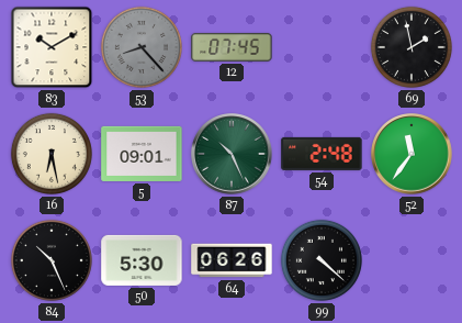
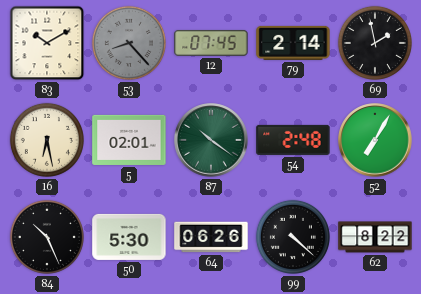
79: none -> 2:14
5: 09:01 -> 02:01
87: 10:26 -> 10:21
52: 11:36 -> 7:05
62: none -> 8:22
